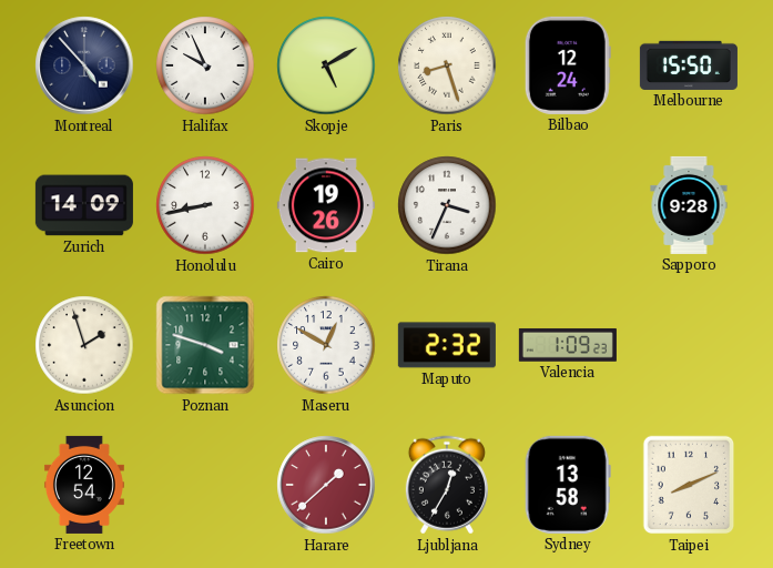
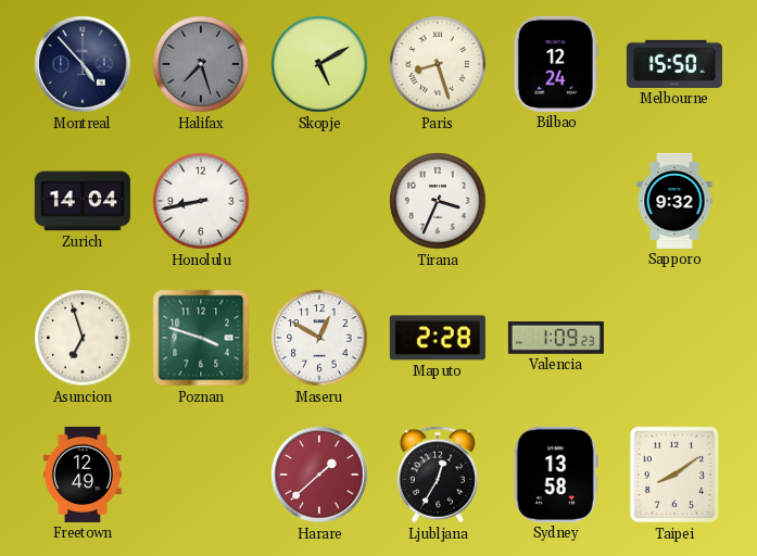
Halifax: 9:56 -> 7:27
Halifax dial: white -> grey
Zurich: 14:09 -> 14:04
Cairo: 19:26 -> none
Sapporo: 9:28 -> 9:32
Asuncion: 1:57 -> 6:57
Maputo: 2:32 -> 2:28
Freetown: 12:54 -> 12:49
Taipei: 8:11 -> 8:09
